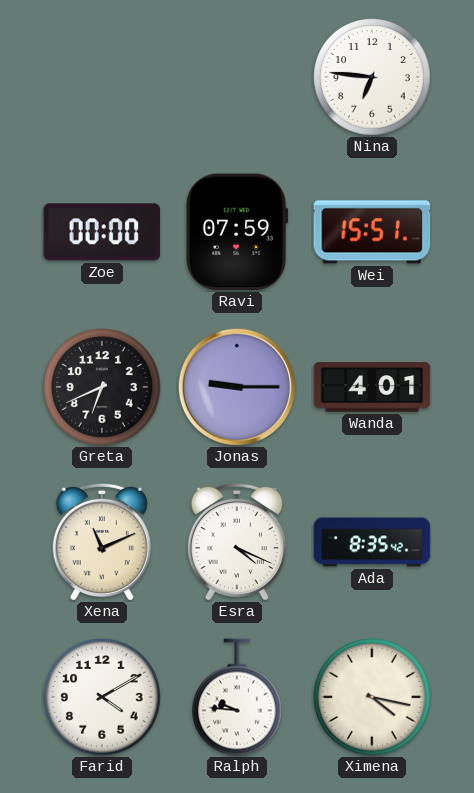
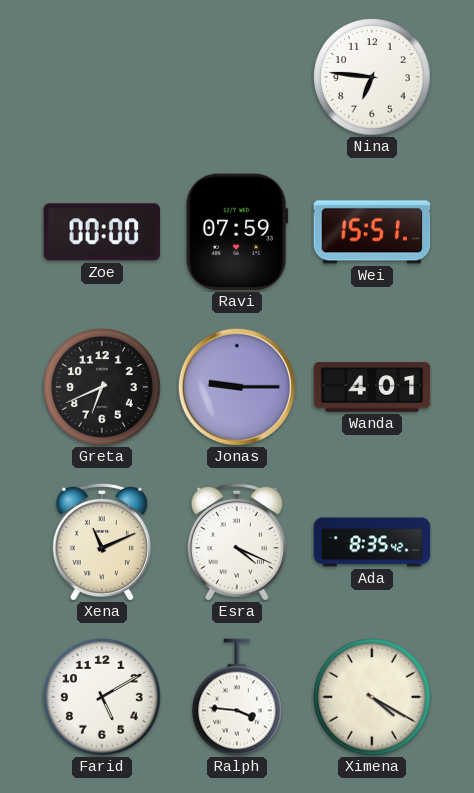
Farid: 4:10 -> 5:10
Ralph: 9:46 -> 3:46
Ximena: 4:17 -> 4:20
